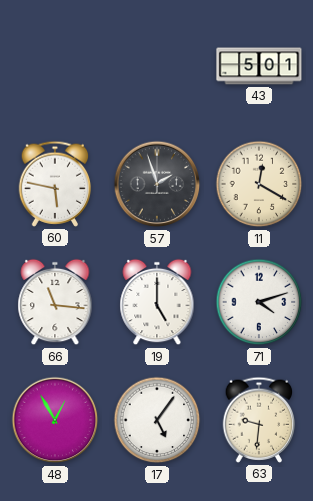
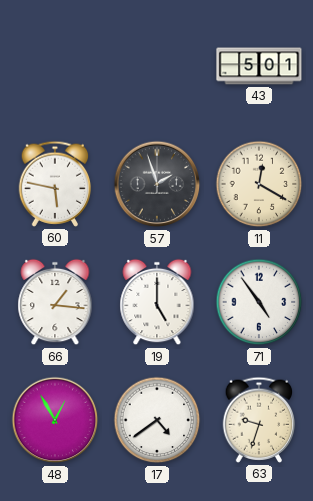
66: 11:16 -> 1:16
71: 4:12 -> 4:54
17: 5:06 -> 4:39
63: 9:31 -> 9:33
